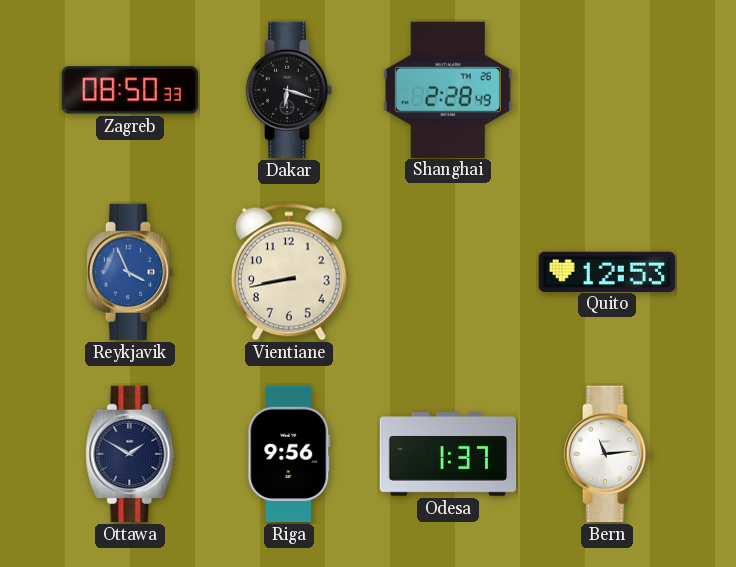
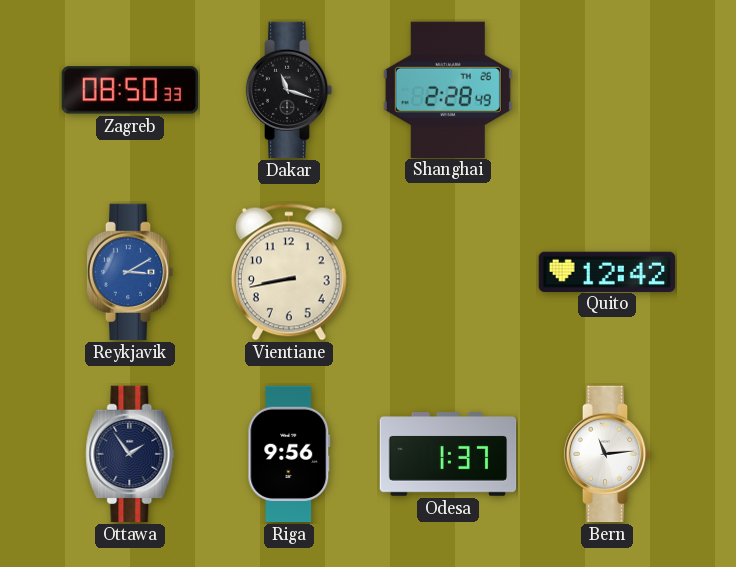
Dakar: 6:18 -> 11:18
Reykjavik: 3:56 -> 3:10
Quito: 12:53 -> 12:42
Ottawa: 1:50 -> 1:54
